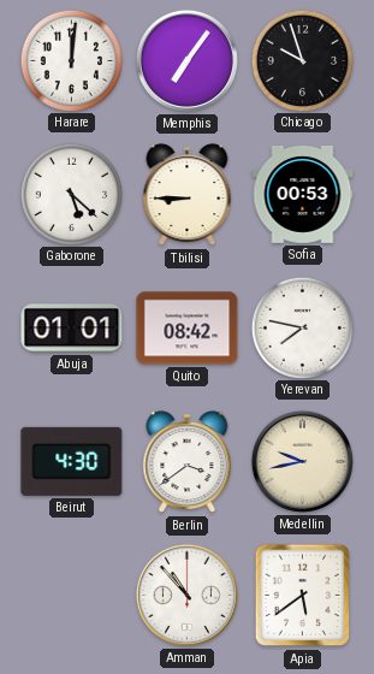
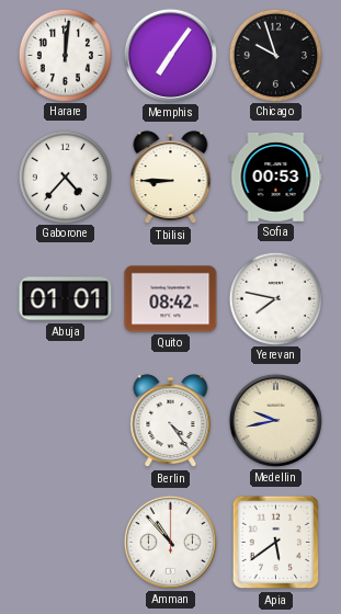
Gaborone: 5:22 -> 4:37
Beirut: 4:30 -> none
Berlin: 3:39 -> 4:24
